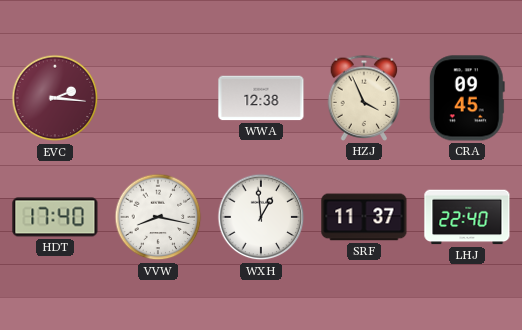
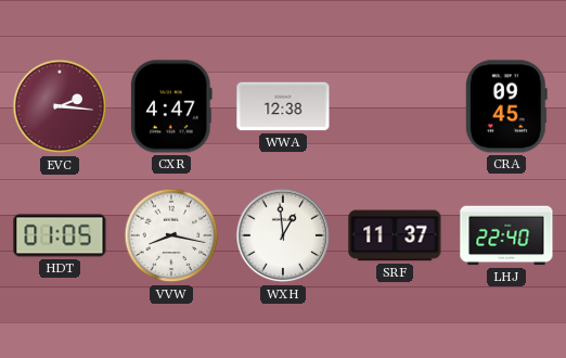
CXR: none -> 4:47
HZJ: 3:56 -> none
HDT: 17:40 -> 01:05
